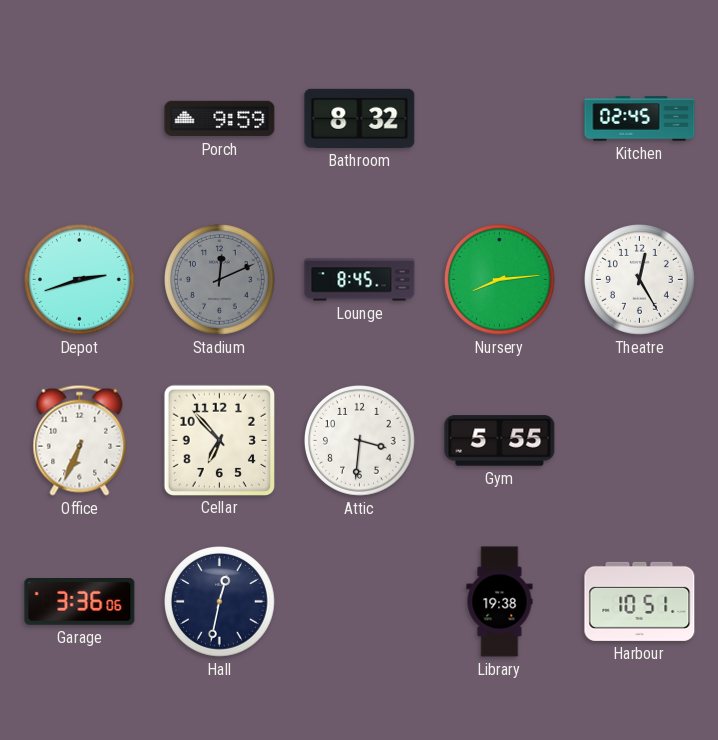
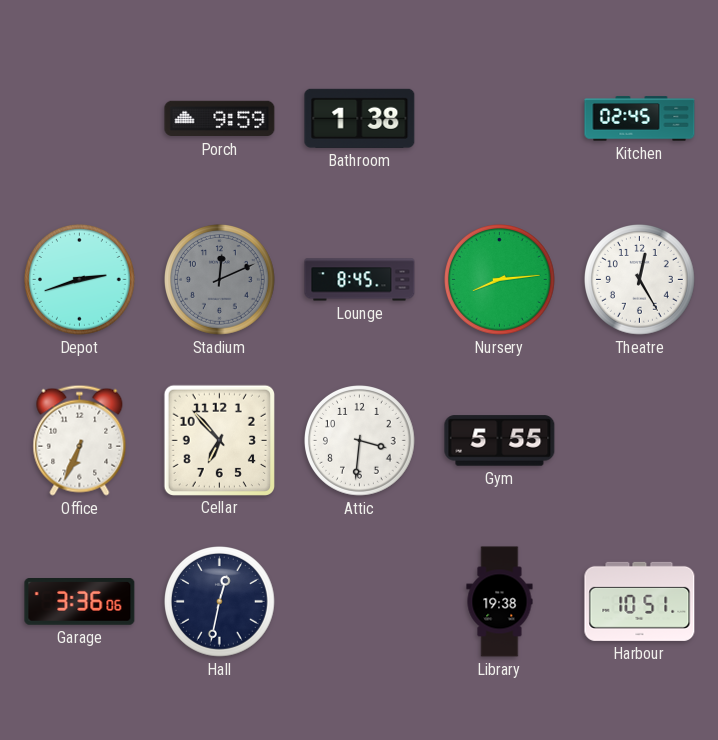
Bathroom: 8:32 -> 1:38
